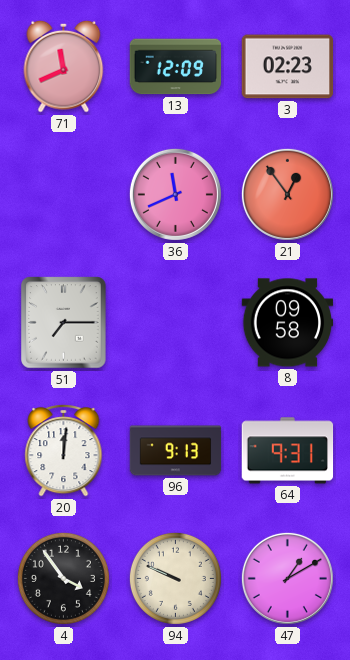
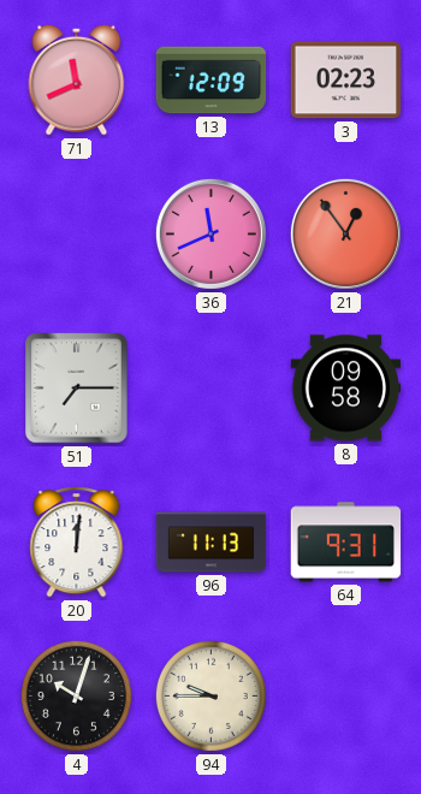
96: 9:13 -> 11:13
4: 3:54 -> 10:03
94: 9:49 -> 9:45
47: 1:10 -> none
